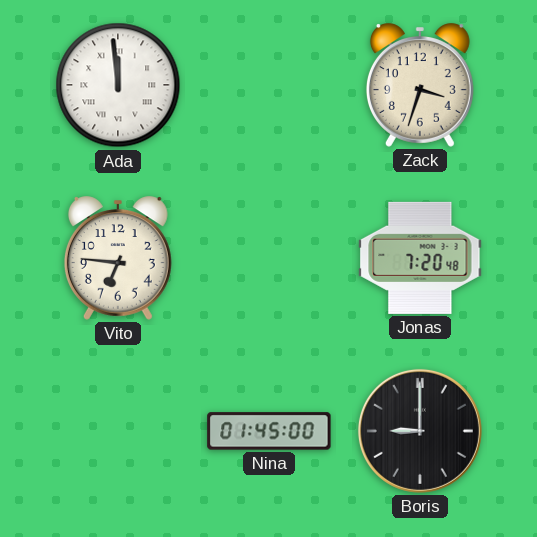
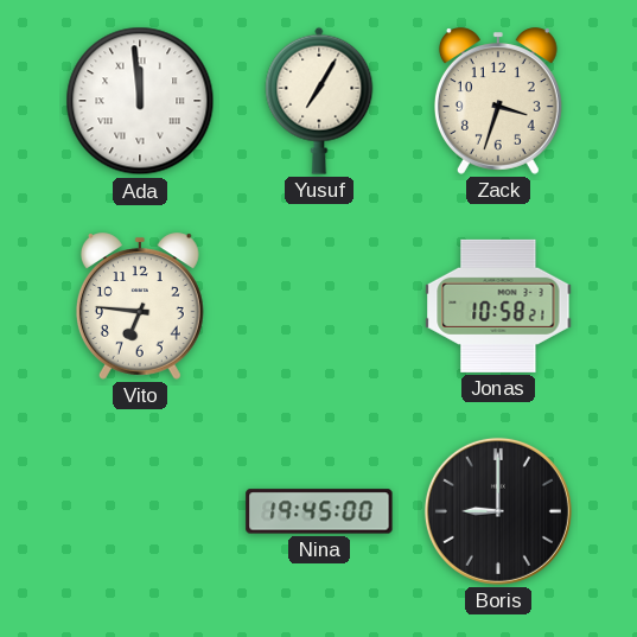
Yusuf: none -> 7:05
Jonas: 7:20 -> 10:58
Nina: 01:45 -> 19:45
